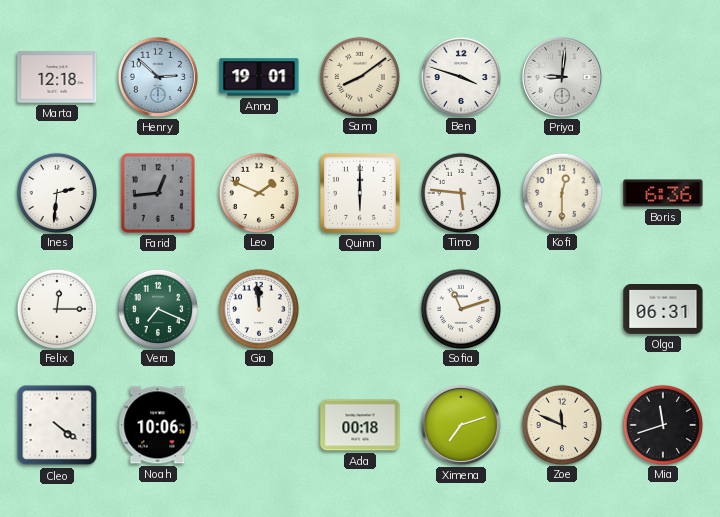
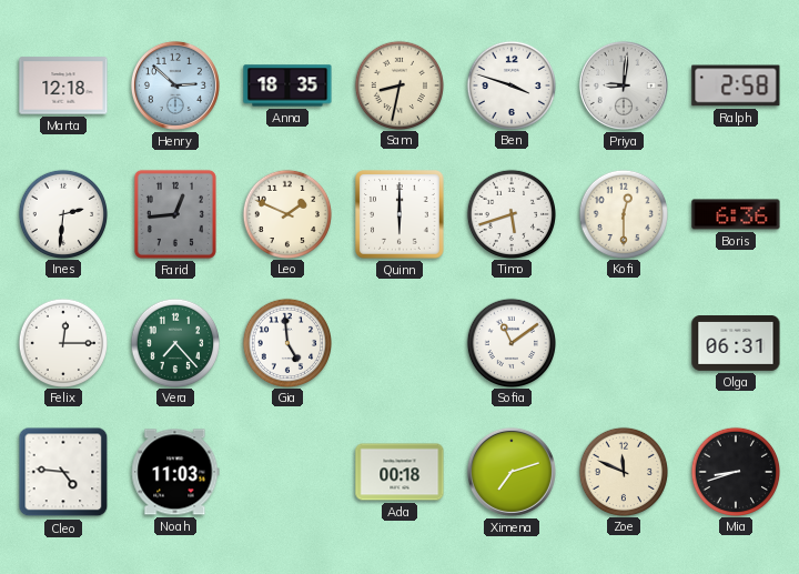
Anna: 19:01 -> 18:35
Sam: 8:09 -> 8:32
Ralph: none -> 2:58
Timo: 5:46 -> 5:42
Vera: 7:19 -> 7:23
Gia: 11:59 -> 4:59
Sofia: 11:12 -> 11:09
Cleo: 4:21 -> 4:46
Noah: 10:06 -> 11:03
Mia: 11:42 -> 8:42
